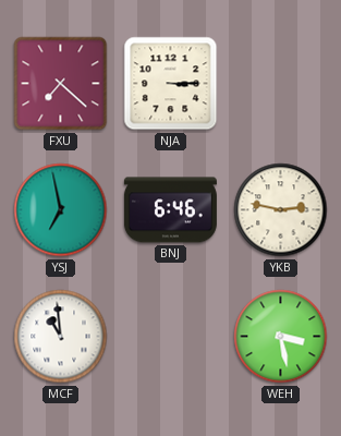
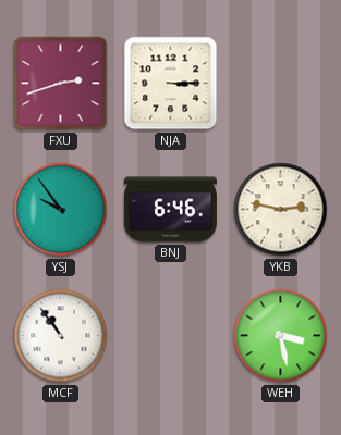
FXU: 7:22 -> 2:42
YSJ: 6:58 -> 9:54
MCF: 10:59 -> 10:54
